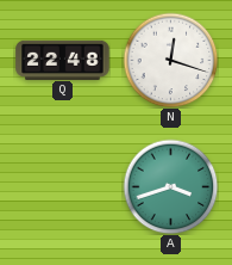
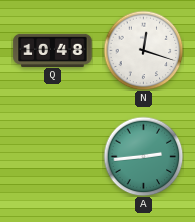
Q: 22:48 -> 10:48
A: 3:42 -> 2:44
